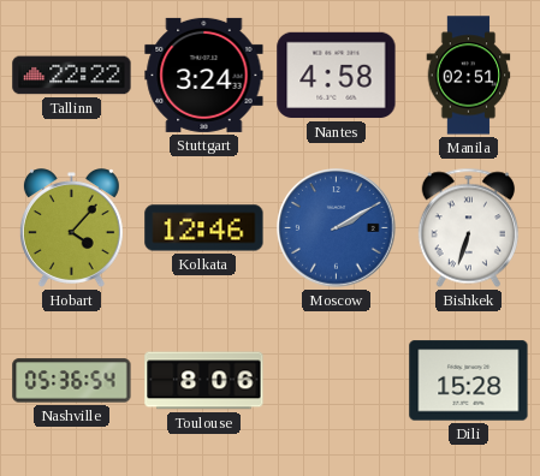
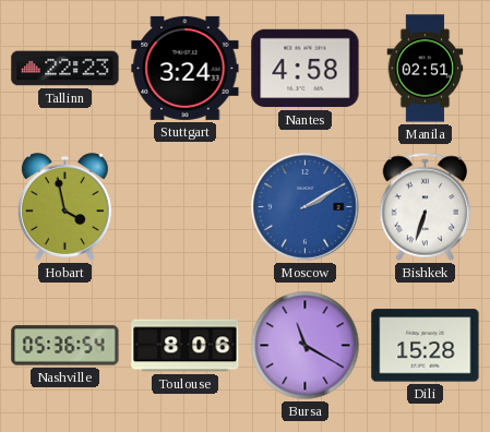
Tallinn: 22:22 -> 22:23
Hobart: 4:07 -> 3:58
Kolkata: 12:46 -> none
Bursa: none -> 11:20
